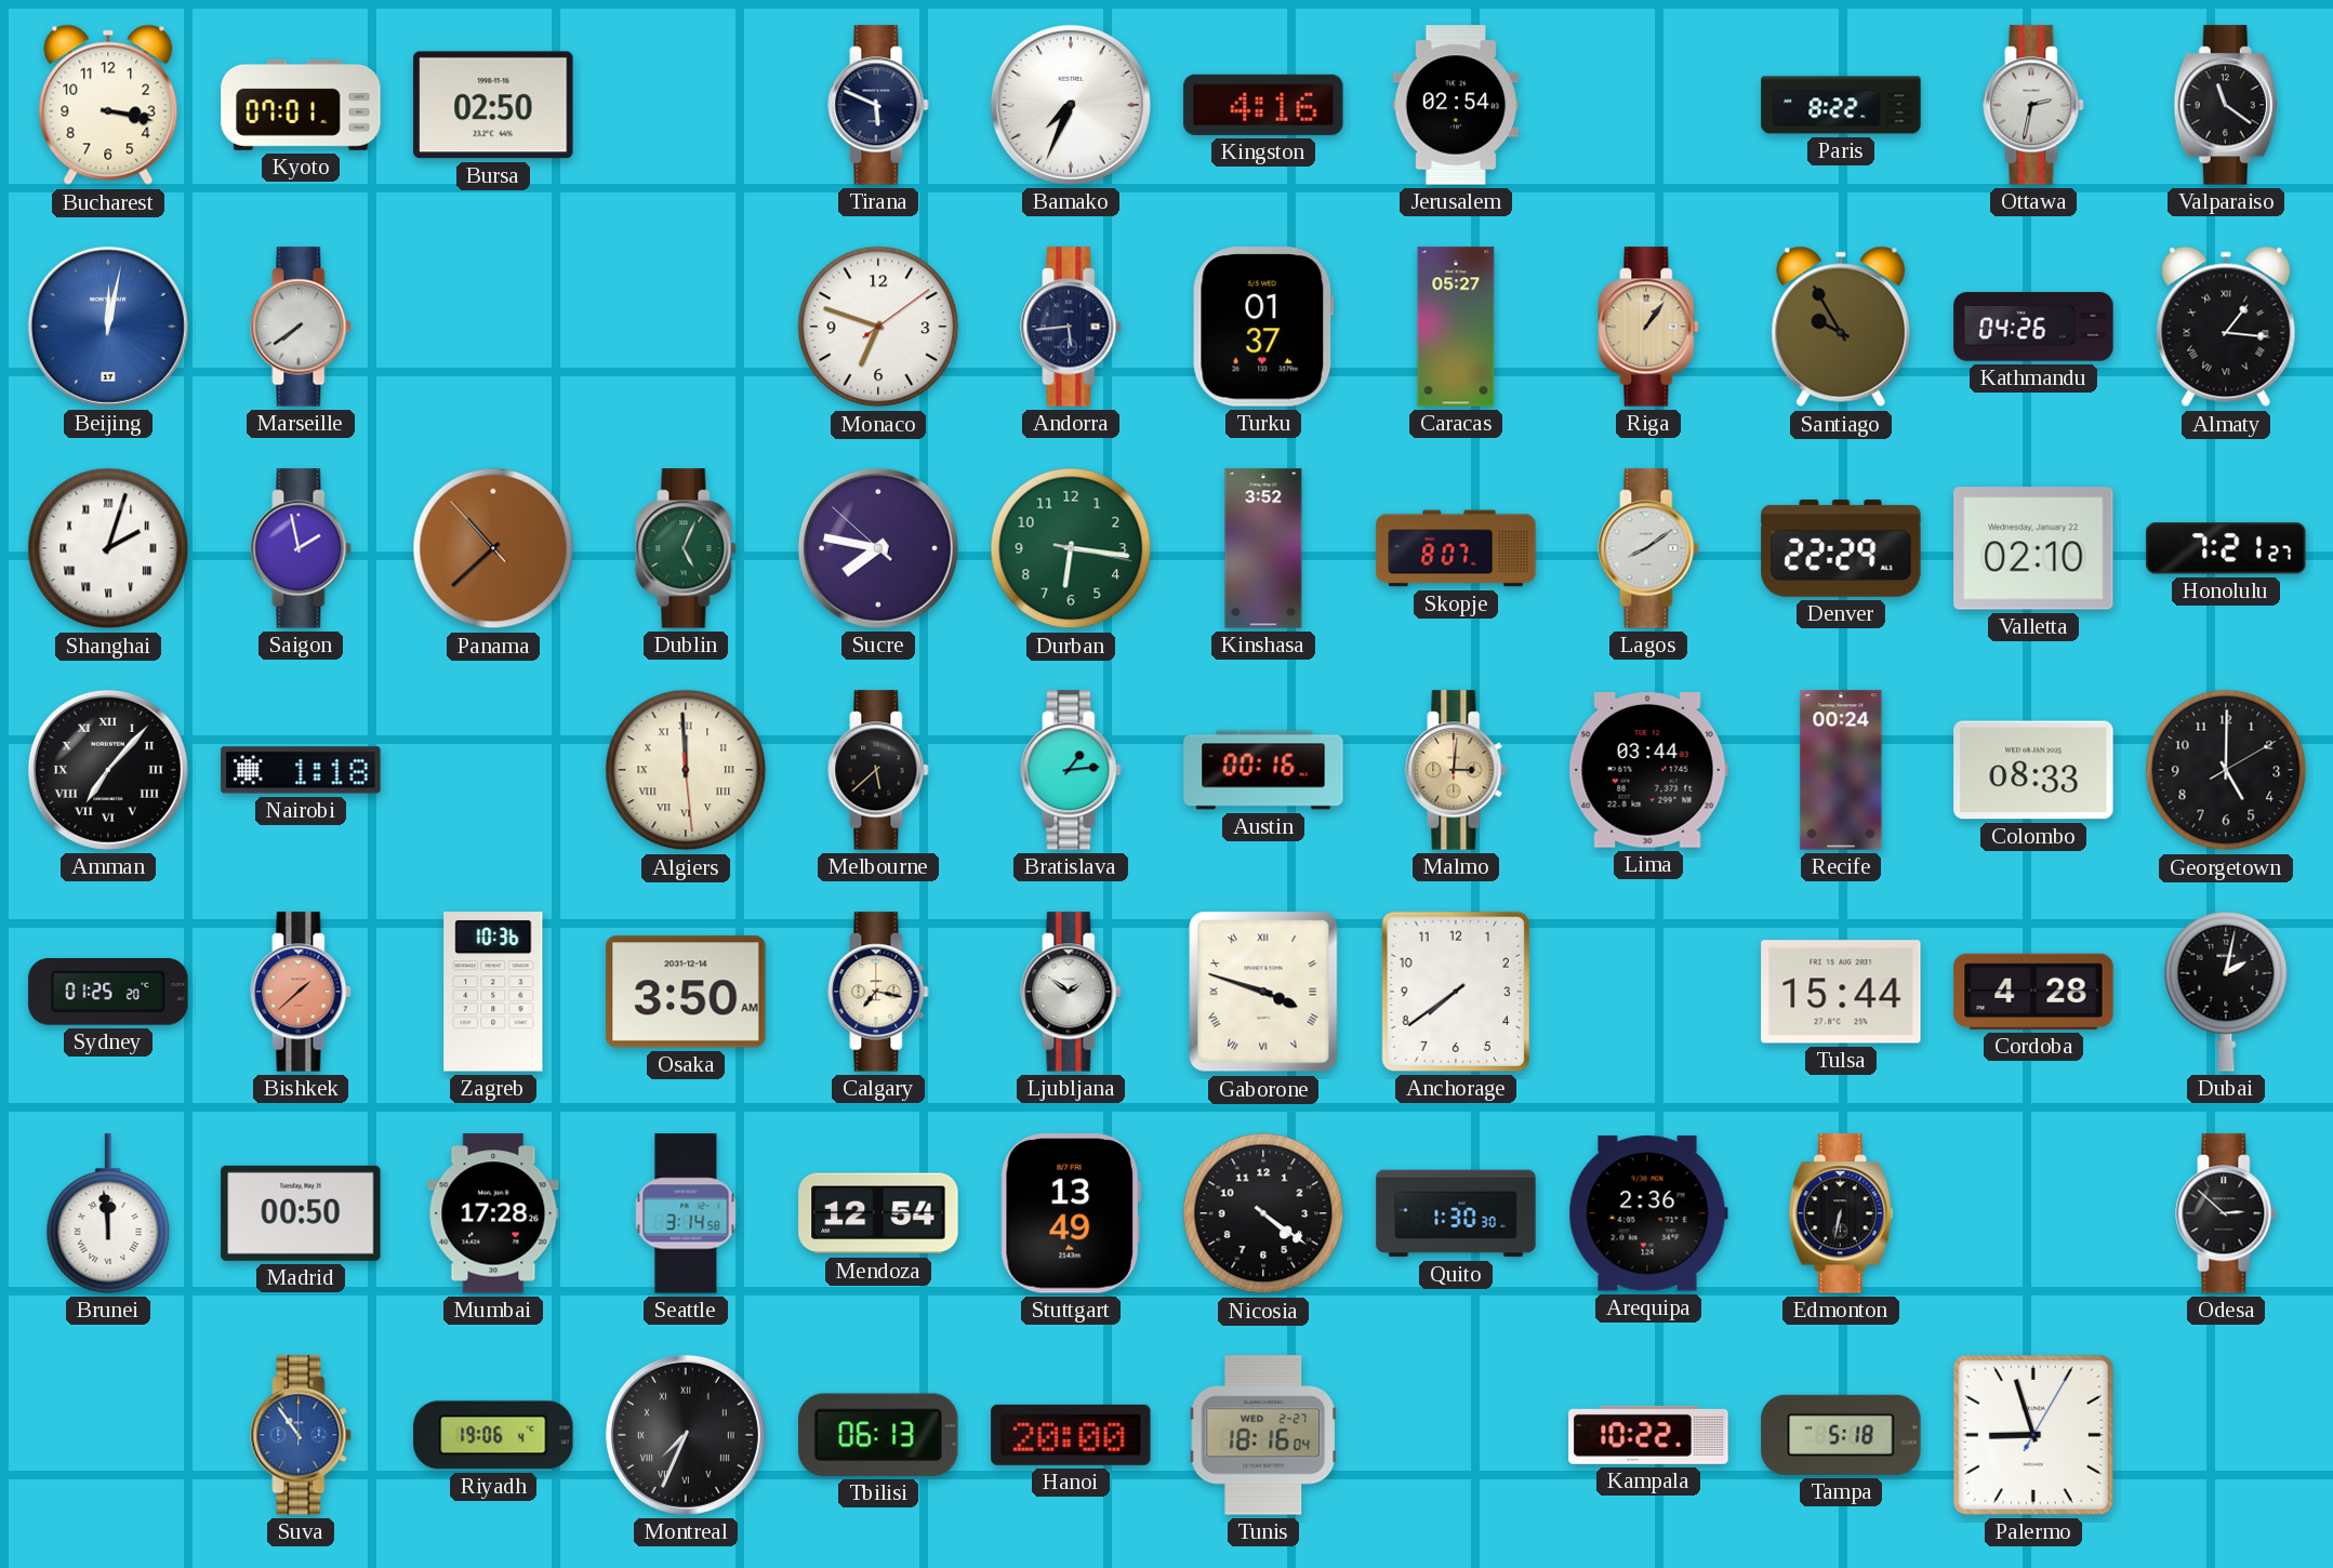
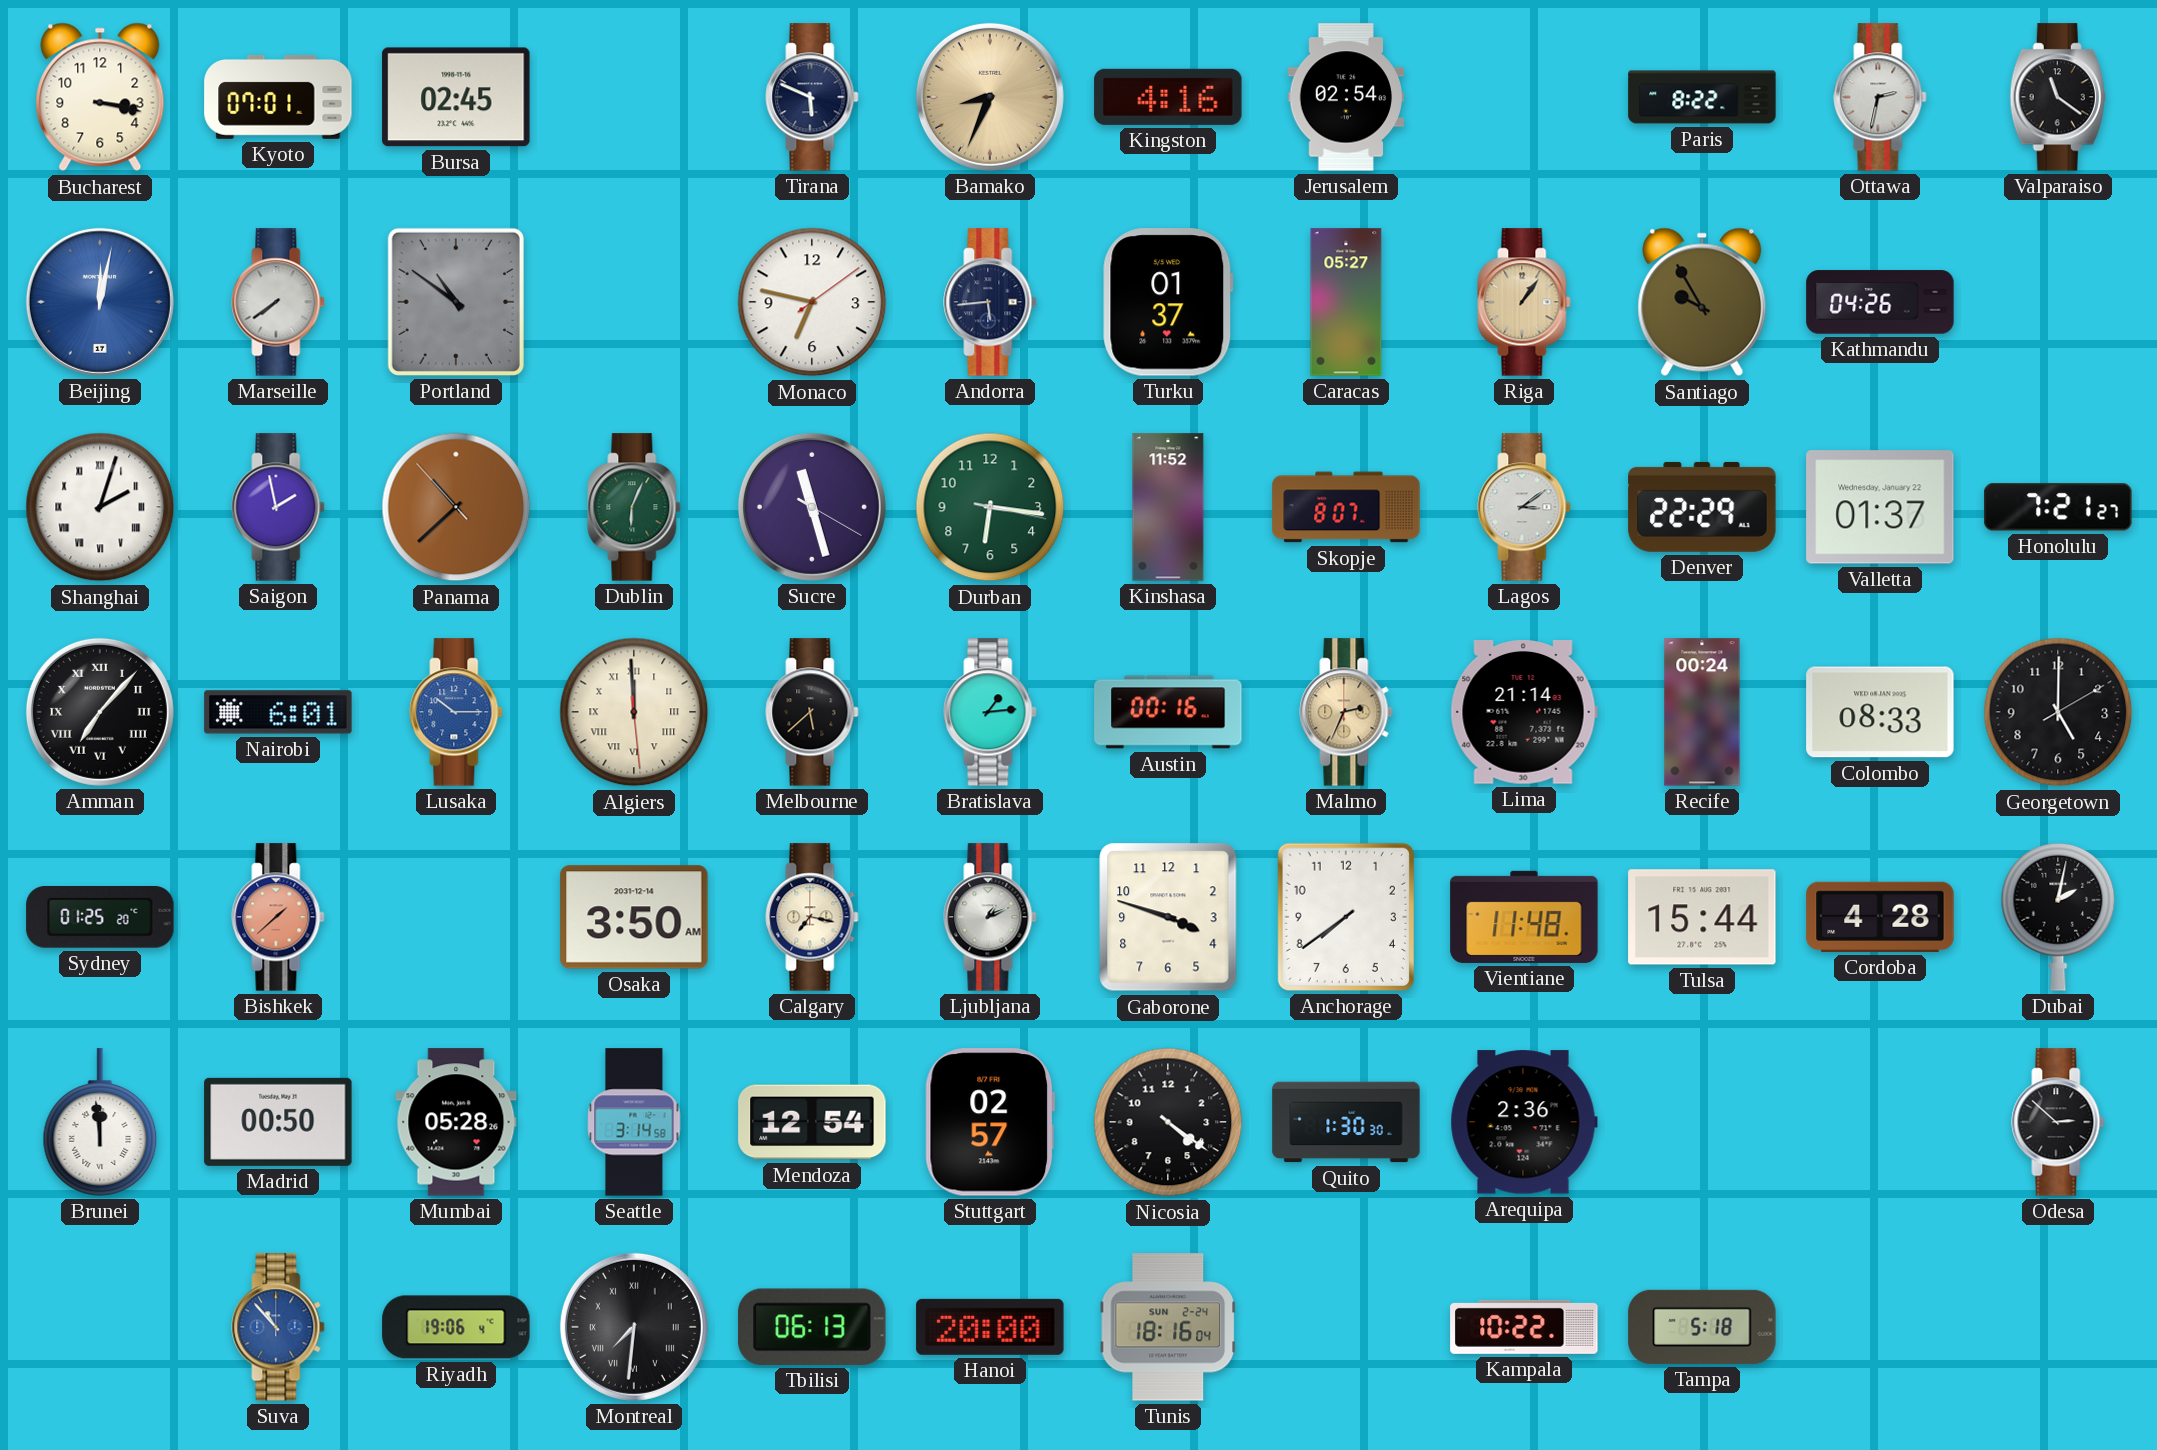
Bursa: 02:50 -> 02:45
Bamako: 7:34 -> 8:34
Bamako dial: white -> champagne
Portland: none -> 10:51
Monaco: 6:48 -> 6:47
Almaty: 1:16 -> none
Dublin: 5:04 -> 6:04
Sucre: 7:46 -> 11:27
Kinshasa: 3:52 -> 11:52
Lagos: 8:09 -> 3:09
Valletta: 02:10 -> 01:37
Nairobi: 1:18 -> 6:01
Lusaka: none -> 10:15
Malmo: 3:01 -> 2:34
Lima: 03:44 -> 21:14
Zagreb: 10:36 -> none
Ljubljana: 1:51 -> 1:11
Gaborone numerals: Roman -> Arabic
Vientiane: none -> 11:48
Mumbai: 17:28 -> 05:28
Stuttgart: 13:49 -> 02:57
Edmonton: 6:32 -> none
Suva: 10:54 -> 10:53
Montreal: 7:34 -> 7:31
Tunis date: WED 2-27 -> SUN 2-24
Palermo: 8:57 -> none
